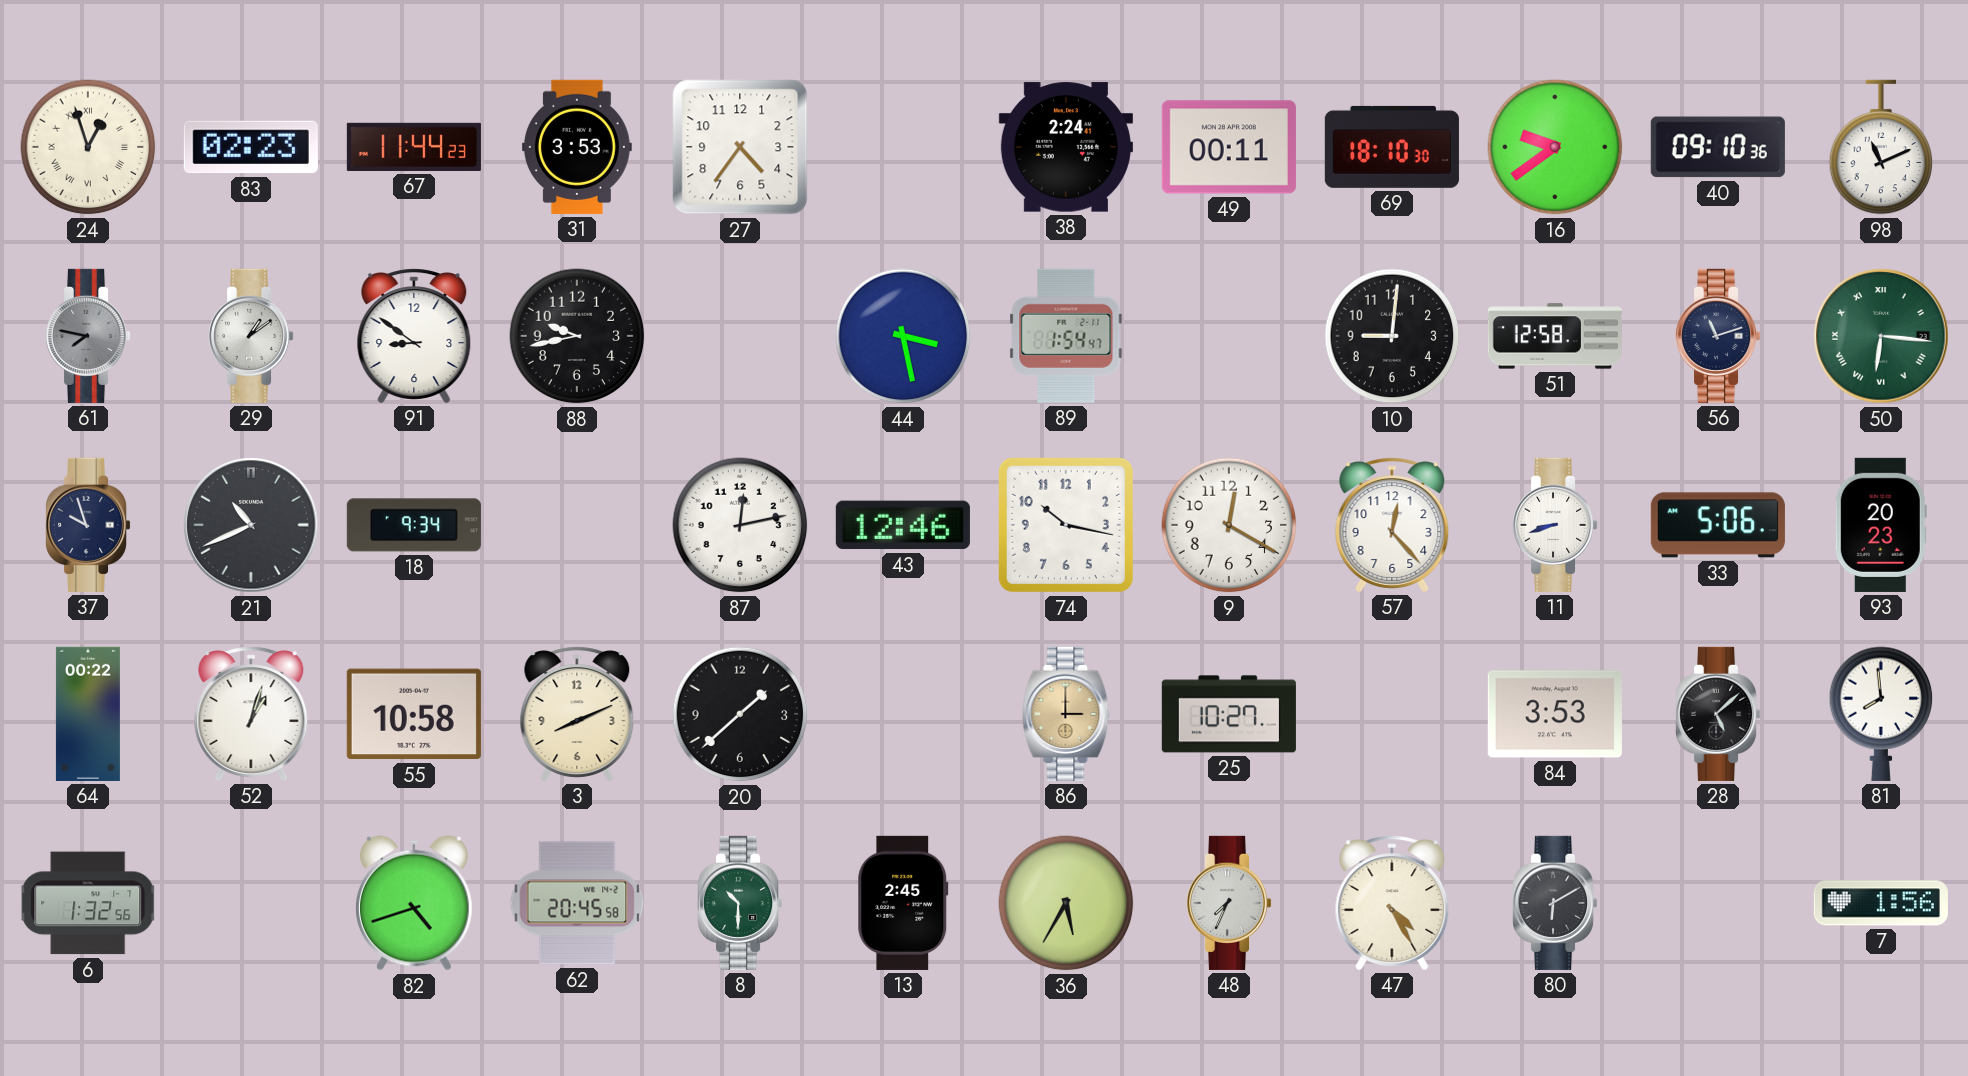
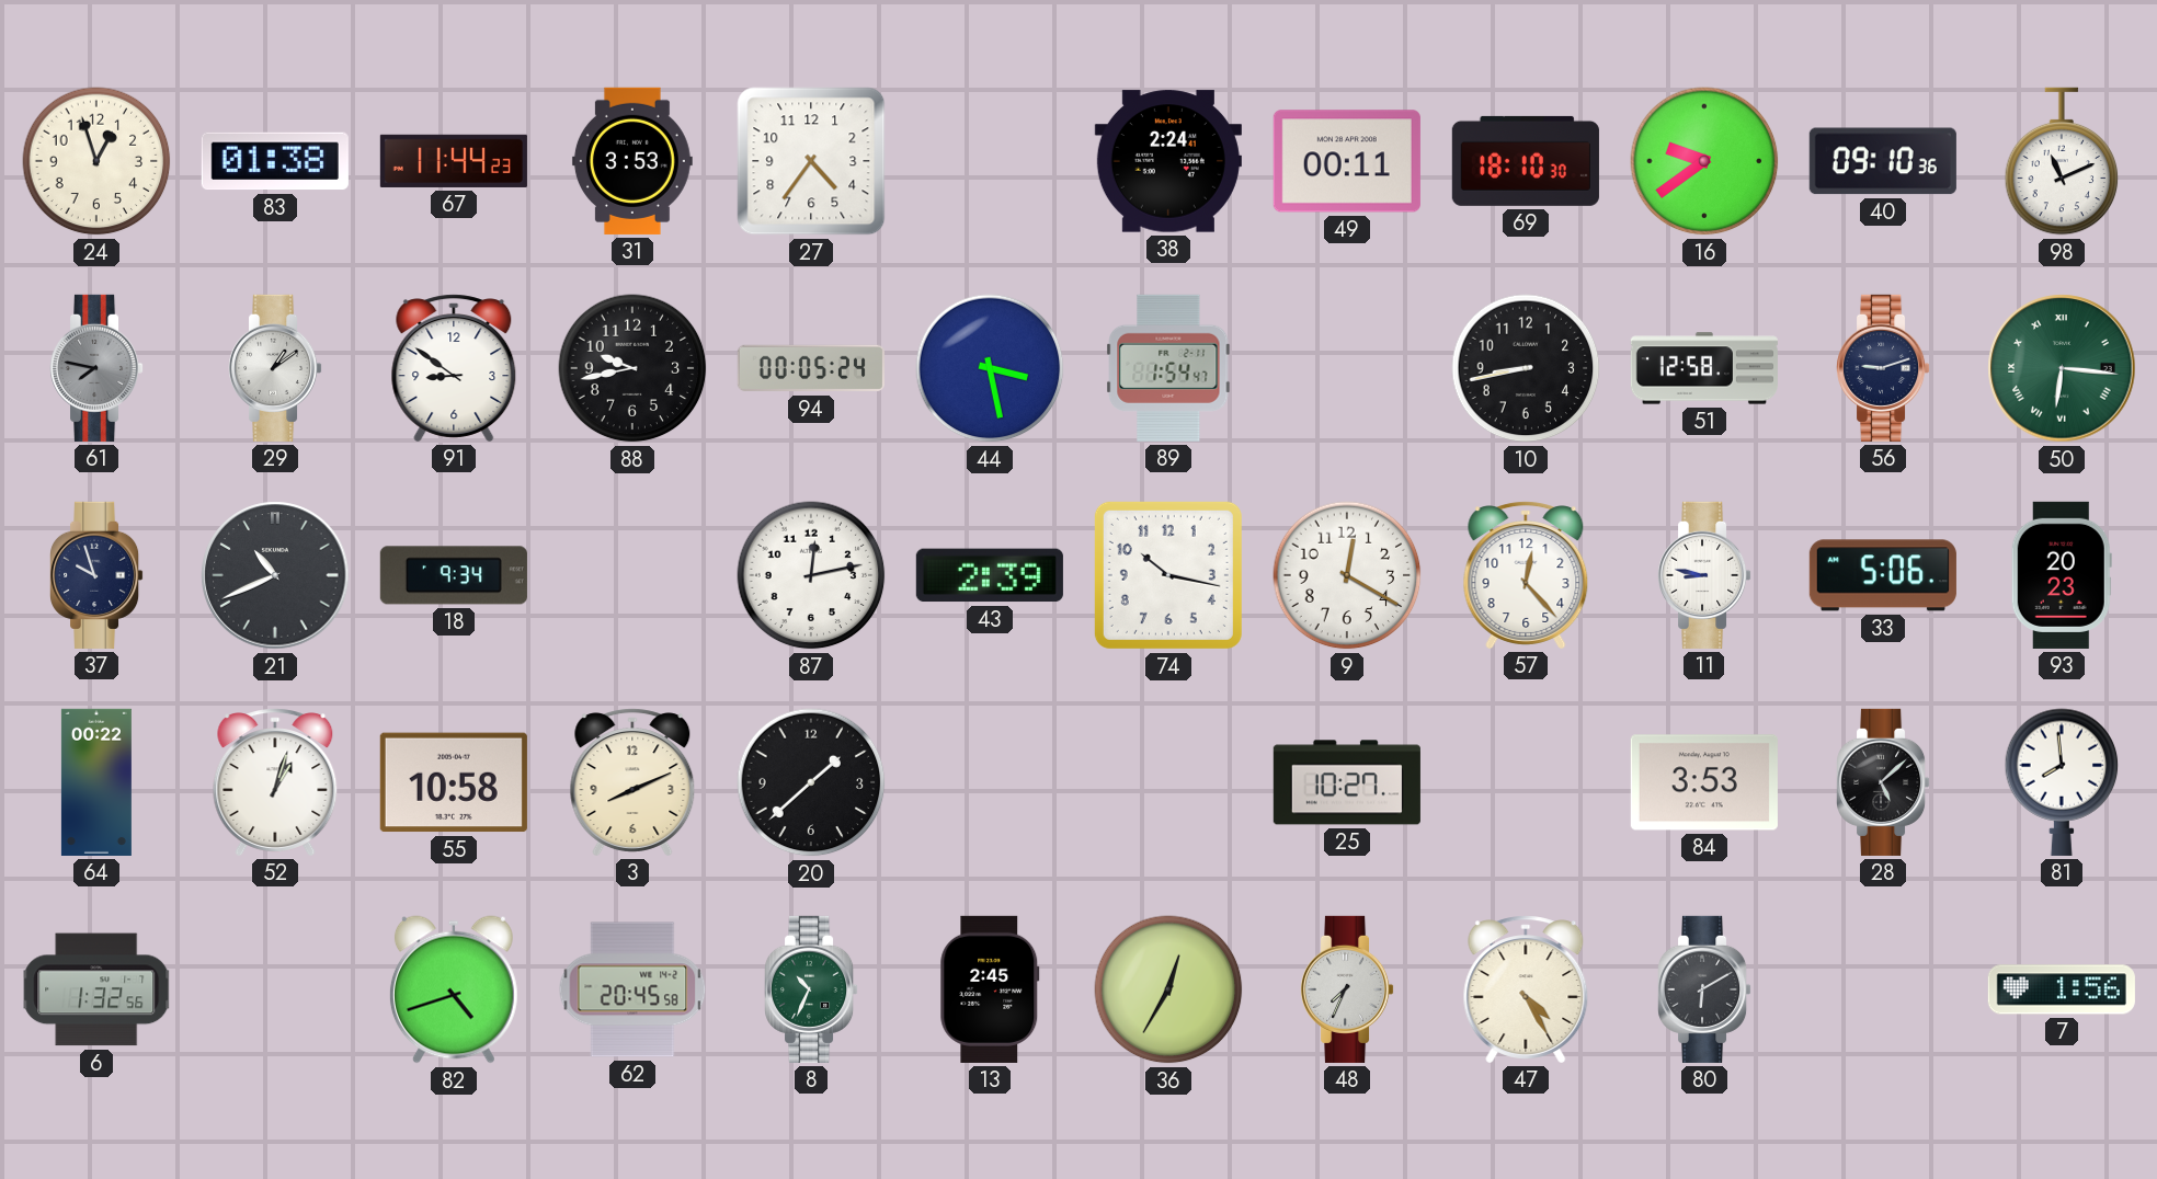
24 numerals: Roman -> Arabic
83: 02:23 -> 01:38
94: none -> 00:05
10: 9:01 -> 8:43
56: 11:12 -> 9:12
43: 12:46 -> 2:39
11: 8:42 -> 8:47
86: 3:00 -> none
8: 10:30 -> 10:34
36: 5:35 -> 12:35
